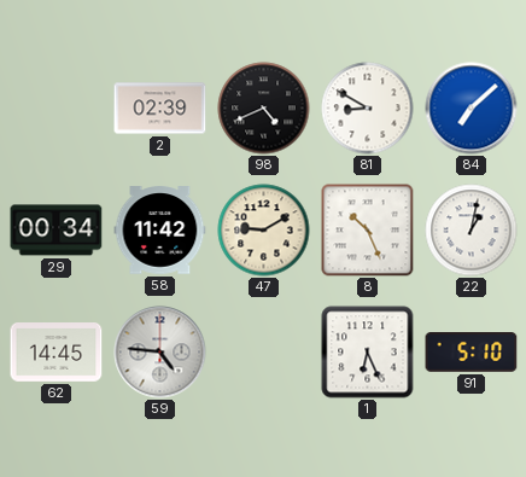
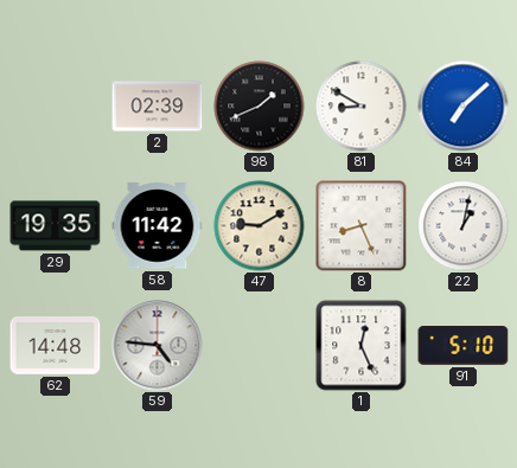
98: 4:41 -> 1:41
29: 00:34 -> 19:35
8: 10:26 -> 8:26
62: 14:45 -> 14:48
1: 6:26 -> 12:26
